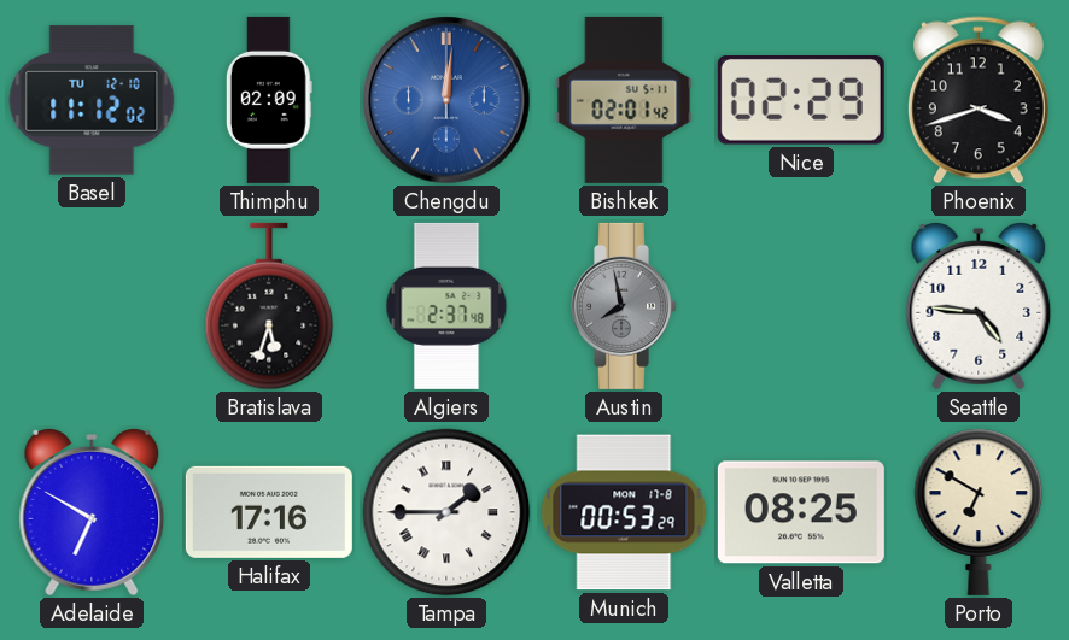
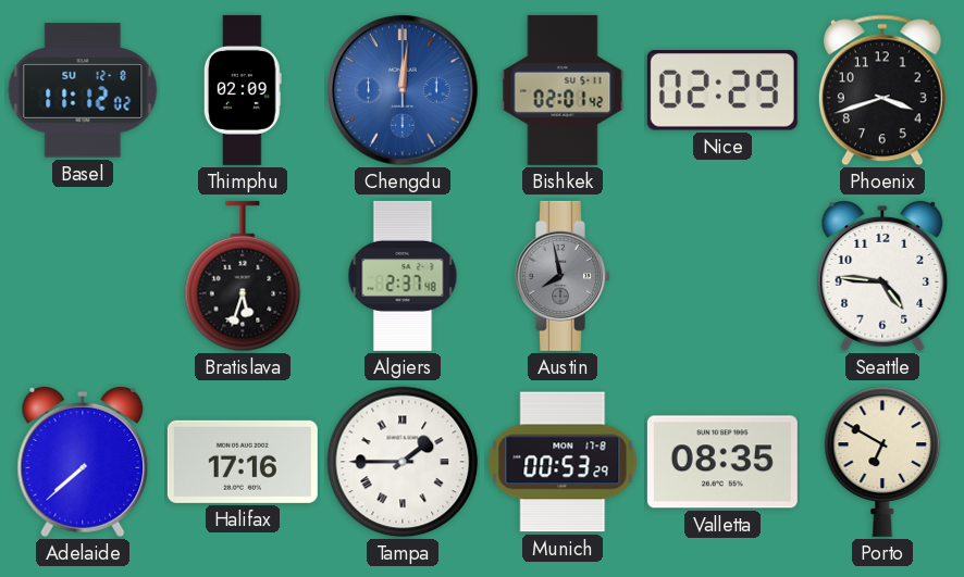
Basel date: TU 12-10 -> SU 12-8
Adelaide: 6:50 -> 7:38
Valletta: 08:25 -> 08:35
